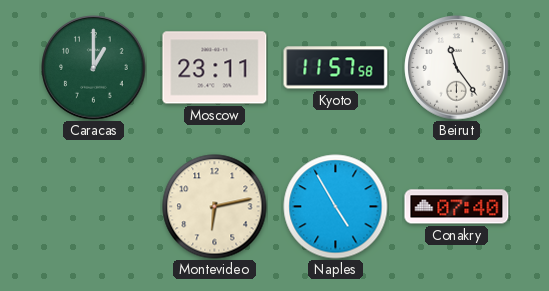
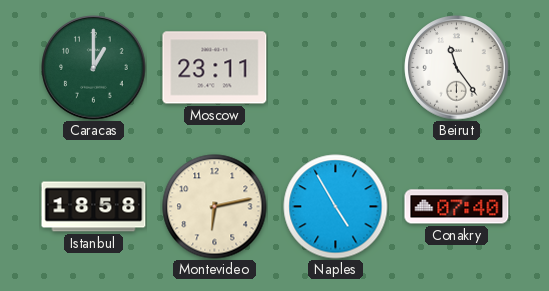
Kyoto: 11:57 -> none
Istanbul: none -> 18:58
